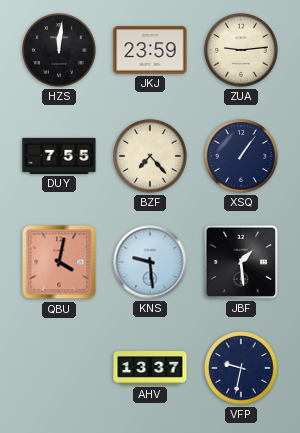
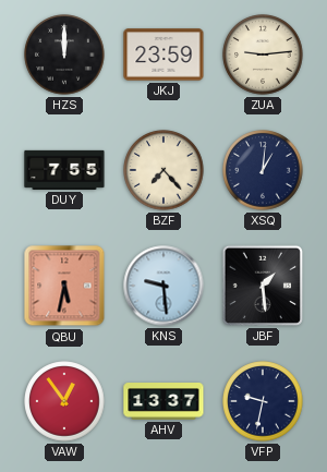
HZS: 12:01 -> 12:00
XSQ: 1:06 -> 1:01
QBU: 4:02 -> 5:32
VAW: none -> 12:54
